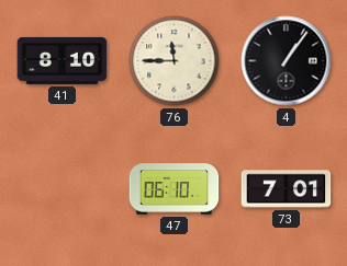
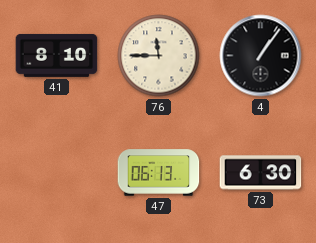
47: 06:10 -> 06:13
73: 7:01 -> 6:30
